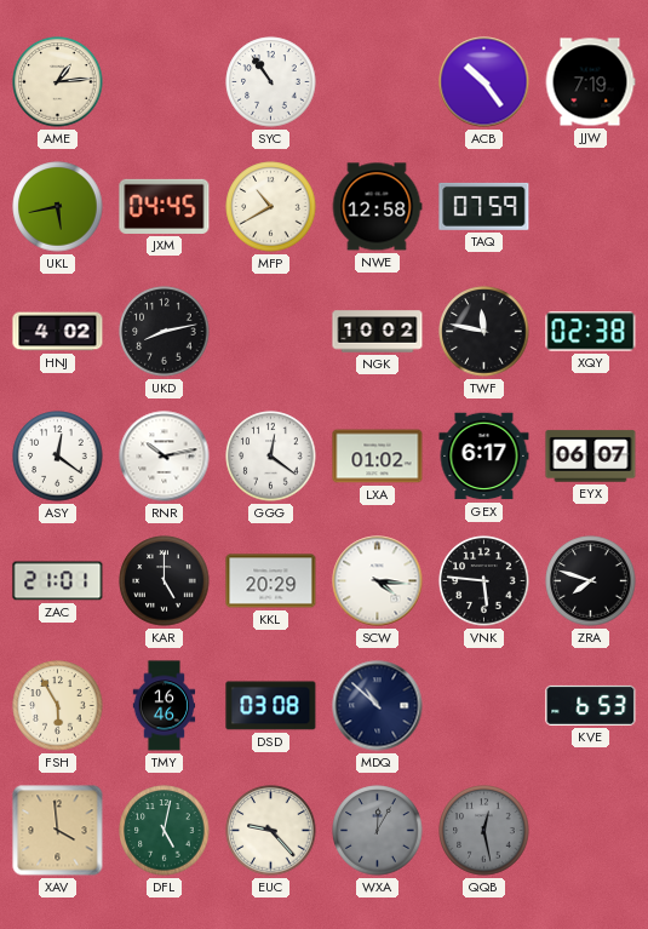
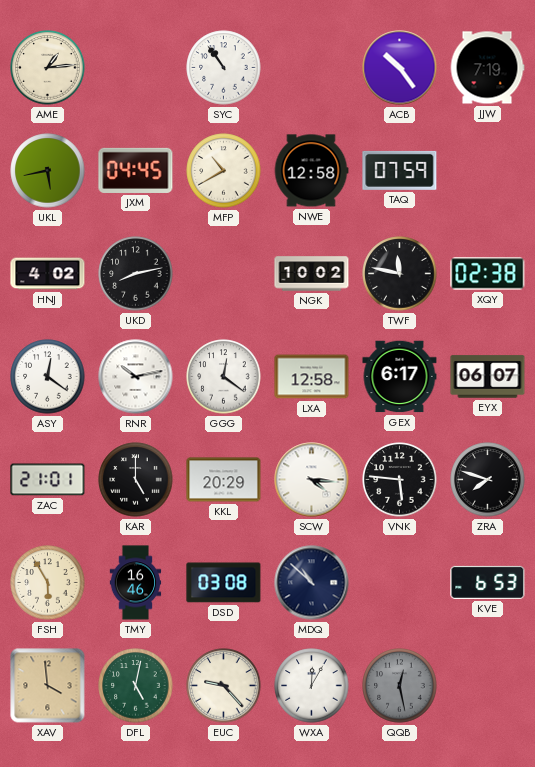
LXA: 01:02 -> 12:58
WXA dial: grey -> white
